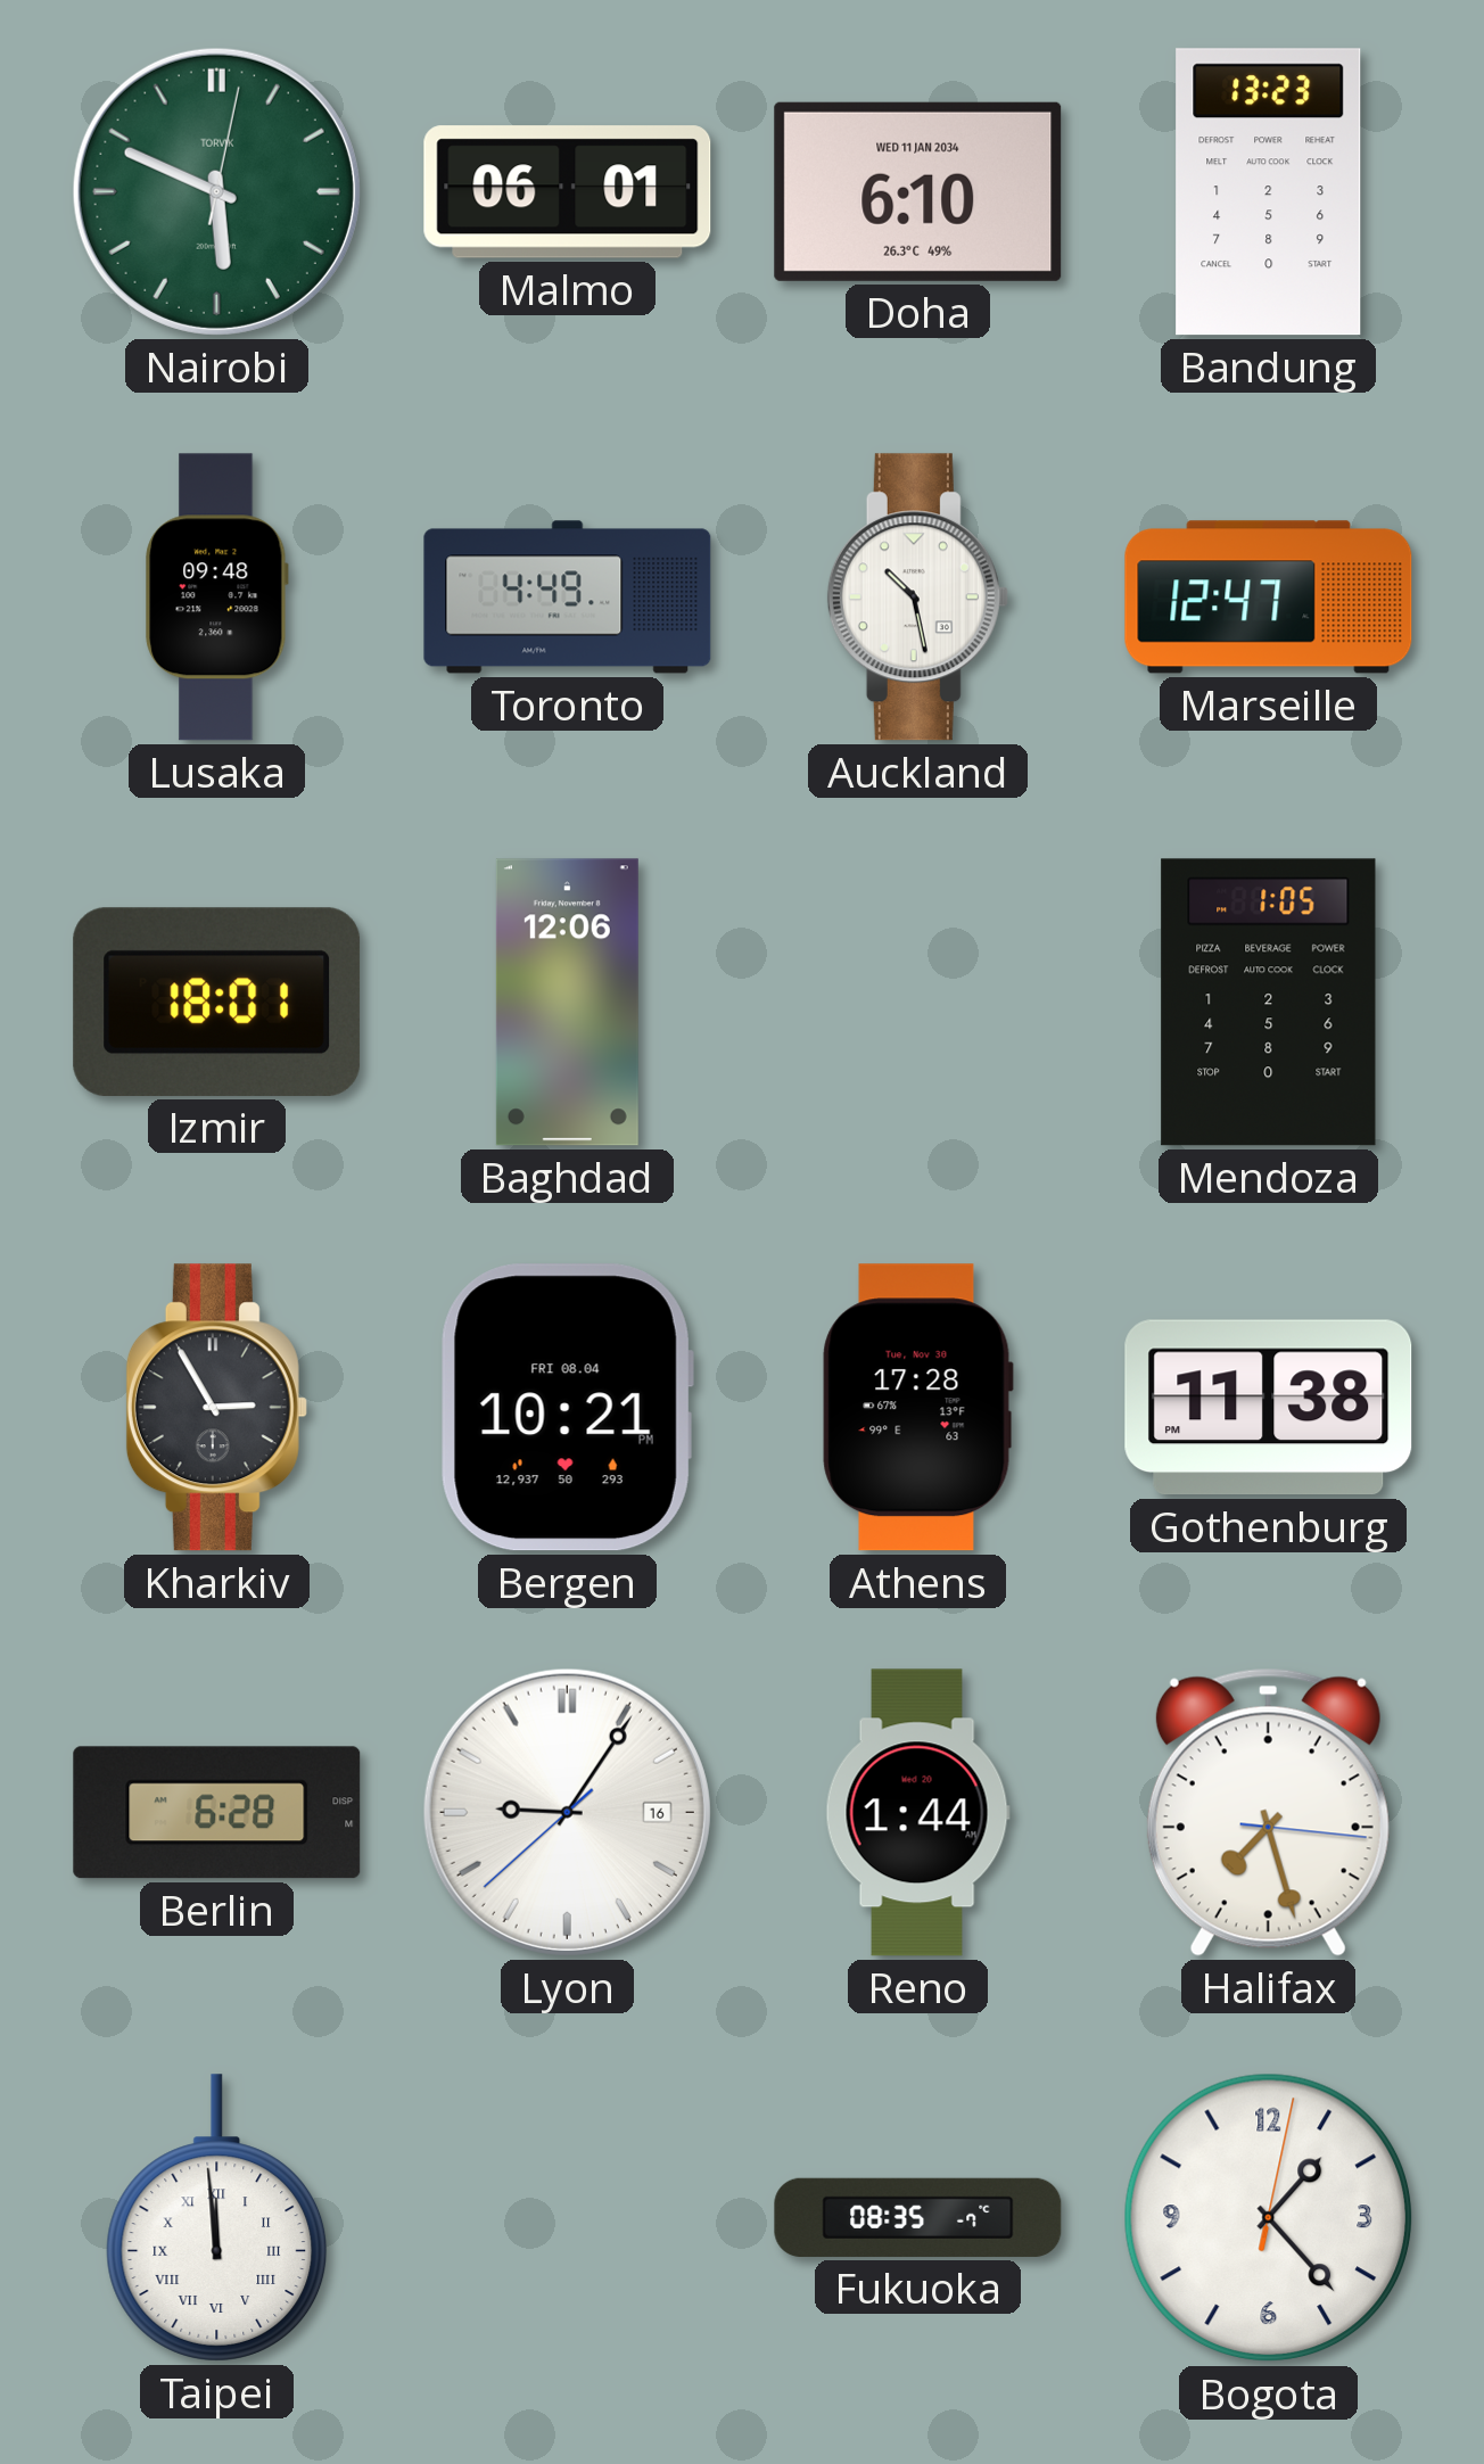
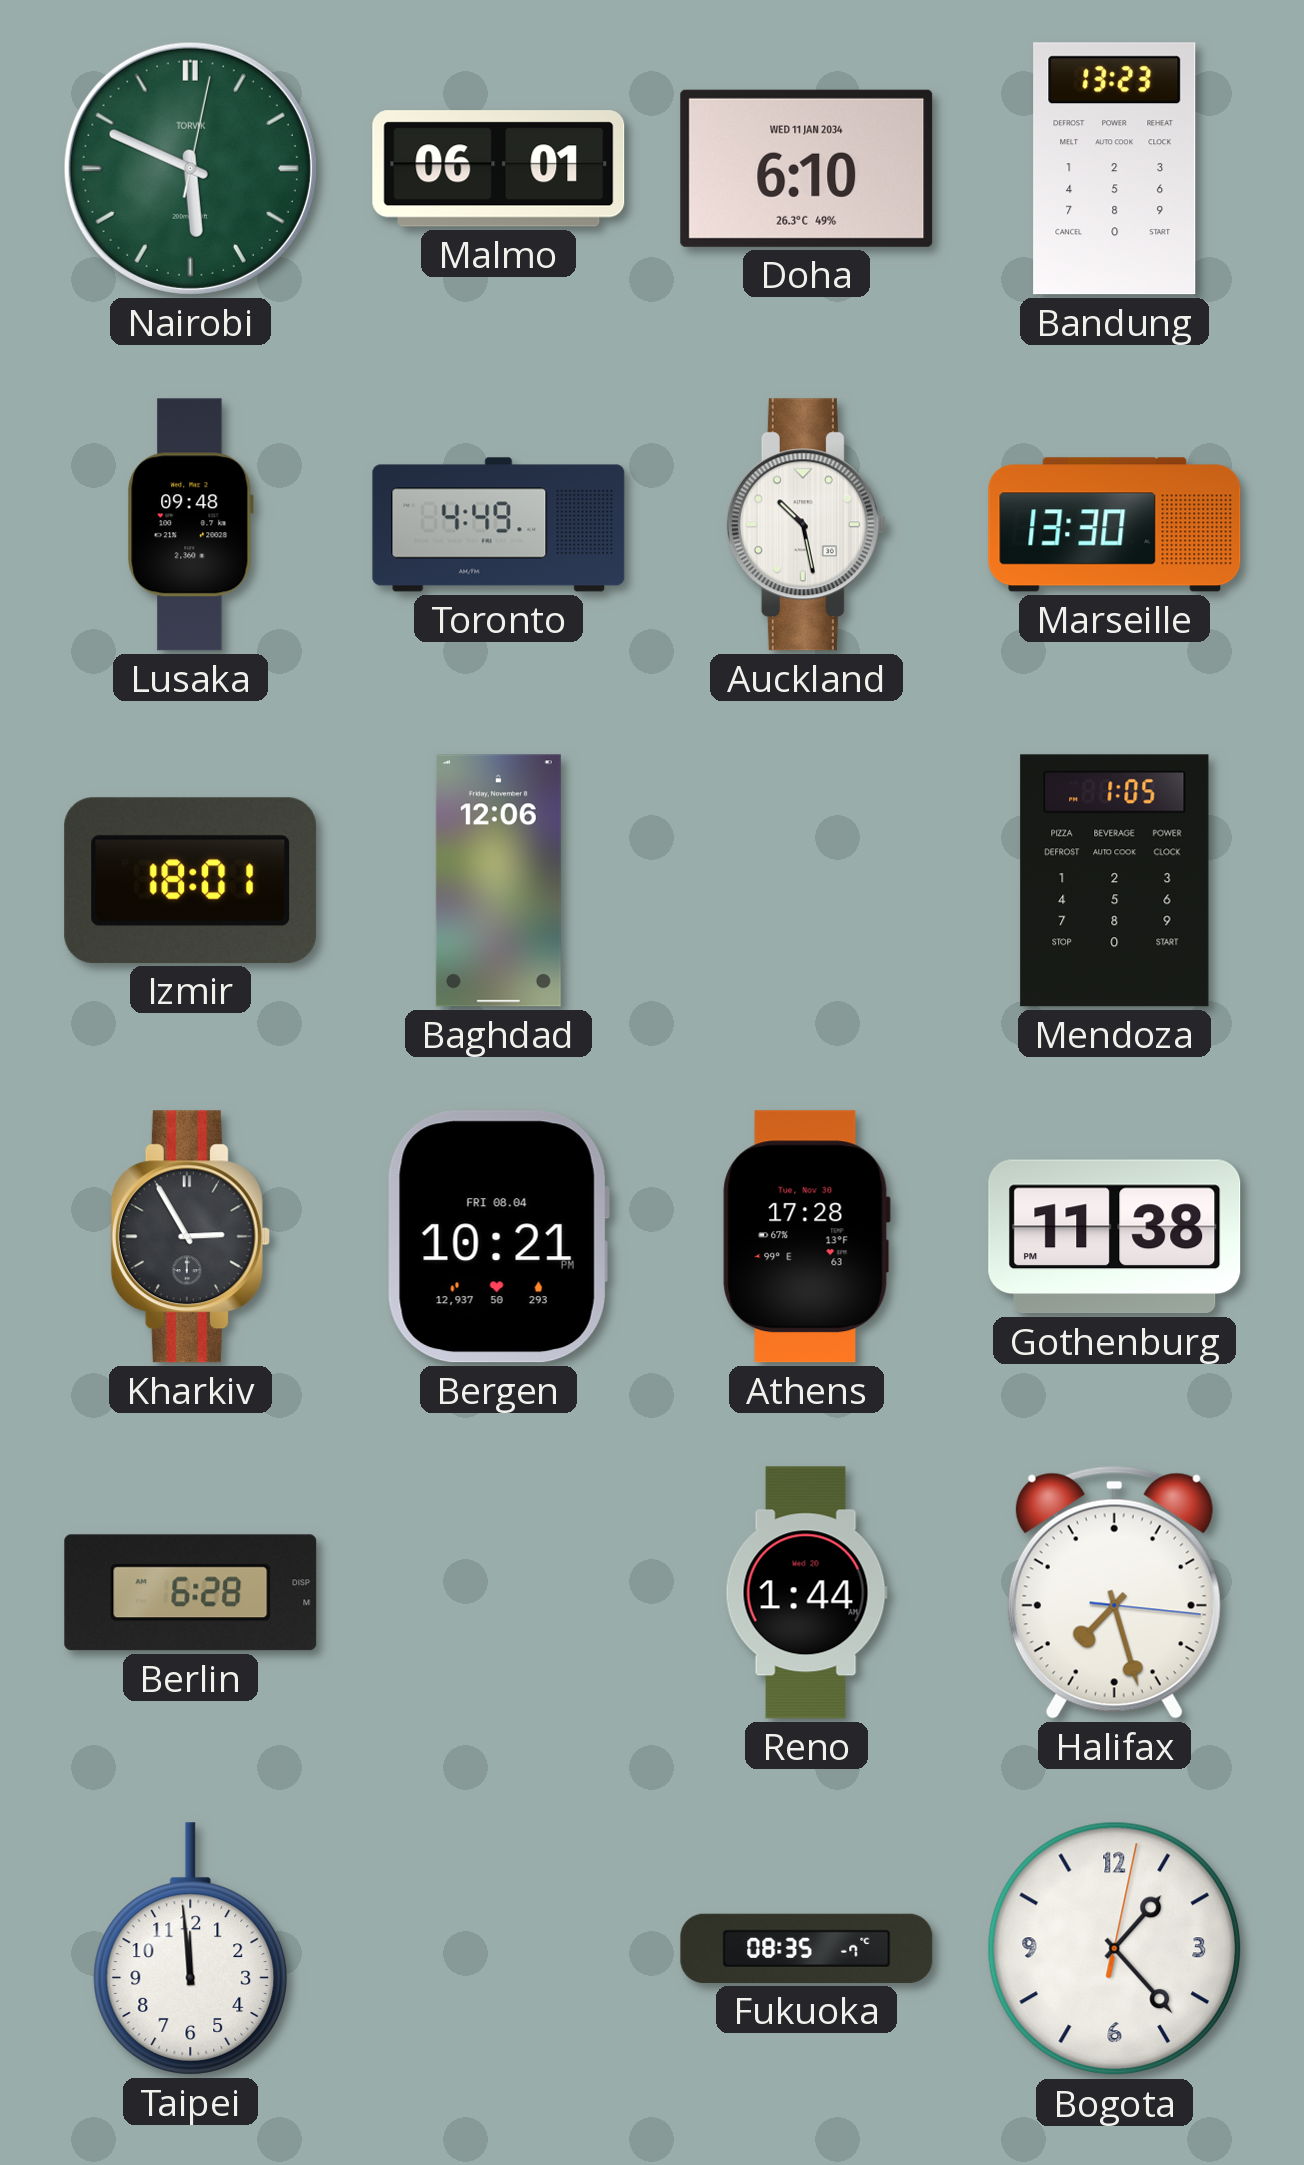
Marseille: 12:47 -> 13:30
Lyon: 9:05 -> none
Taipei numerals: Roman -> Arabic
